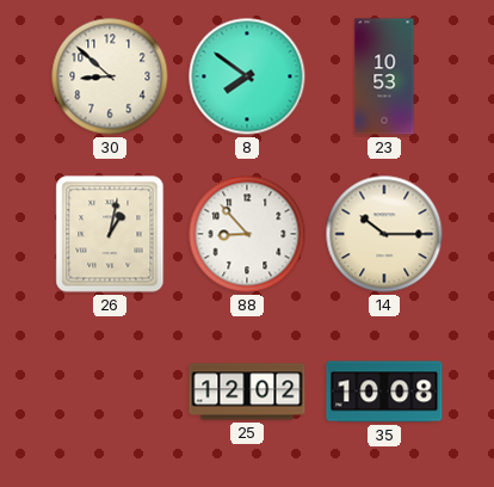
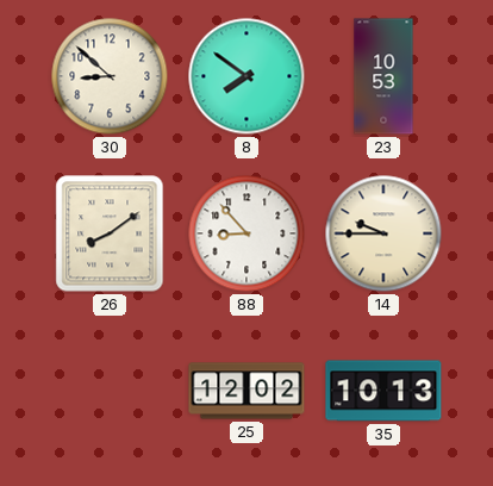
26: 1:02 -> 8:09
14: 10:15 -> 9:45
35: 10:08 -> 10:13
